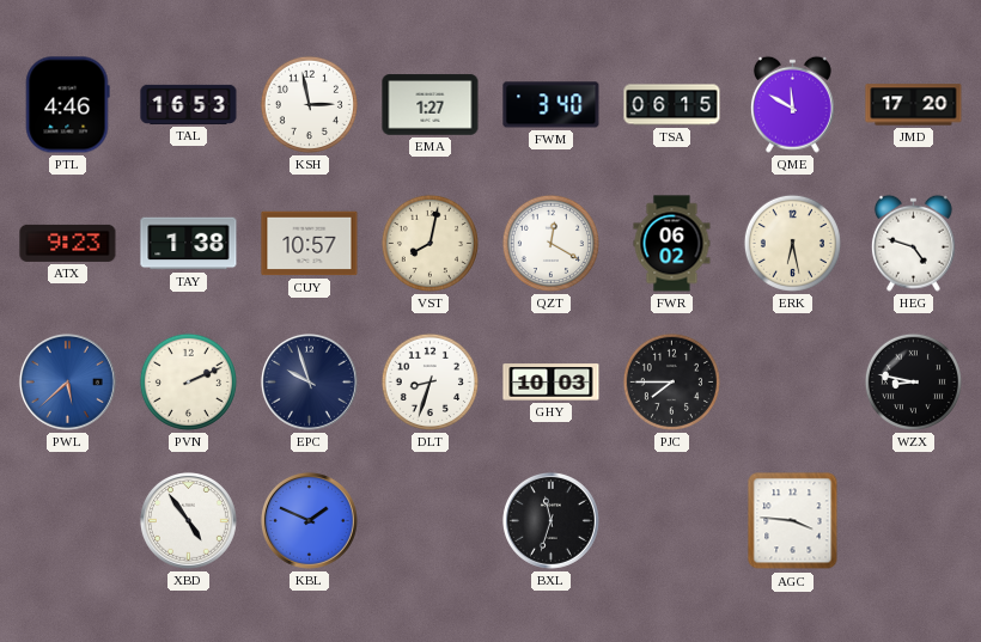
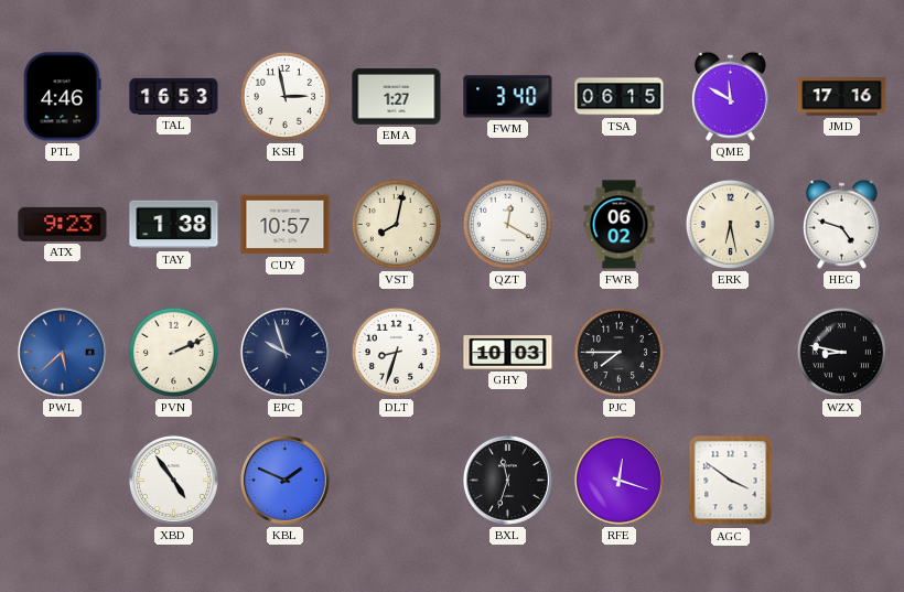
JMD: 17:20 -> 17:16
RFE: none -> 12:18
AGC: 3:46 -> 3:51
